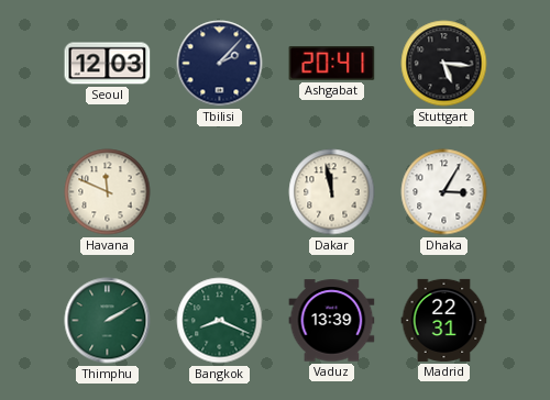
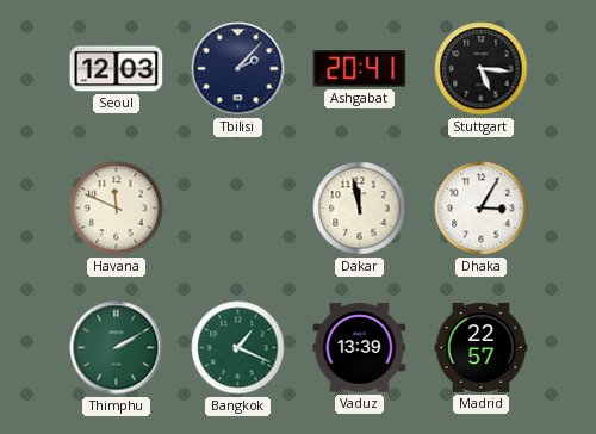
Bangkok: 8:19 -> 1:19
Madrid: 22:31 -> 22:57
